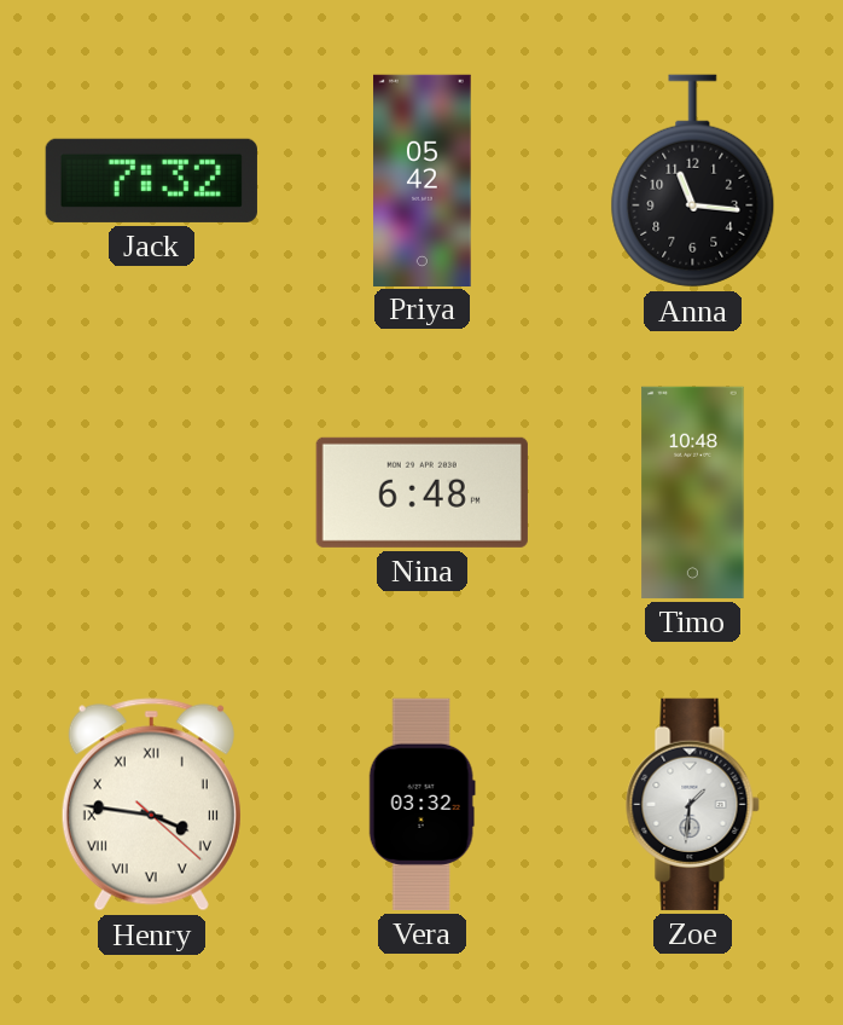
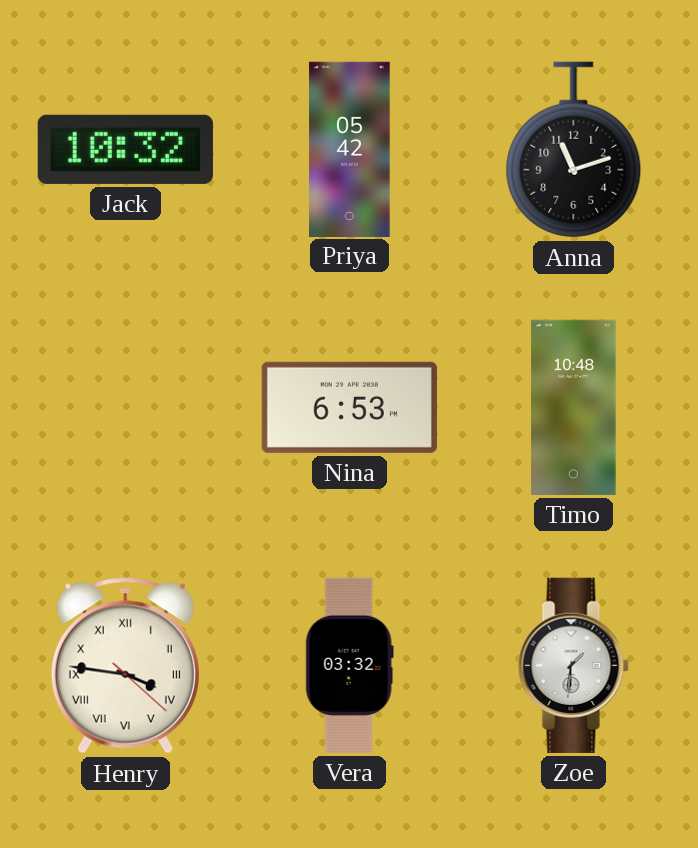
Jack: 7:32 -> 10:32
Anna: 11:16 -> 11:12
Nina: 6:48 -> 6:53
